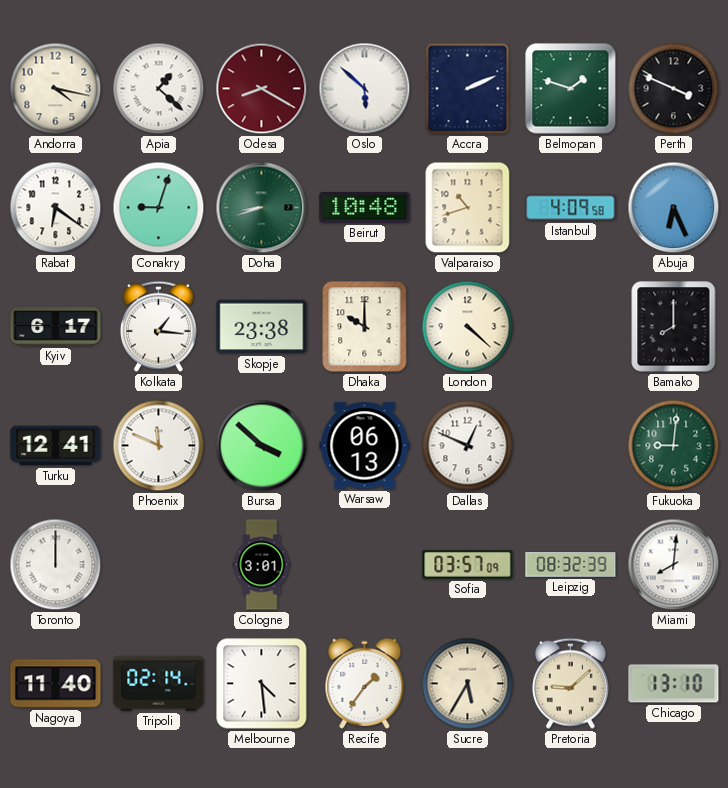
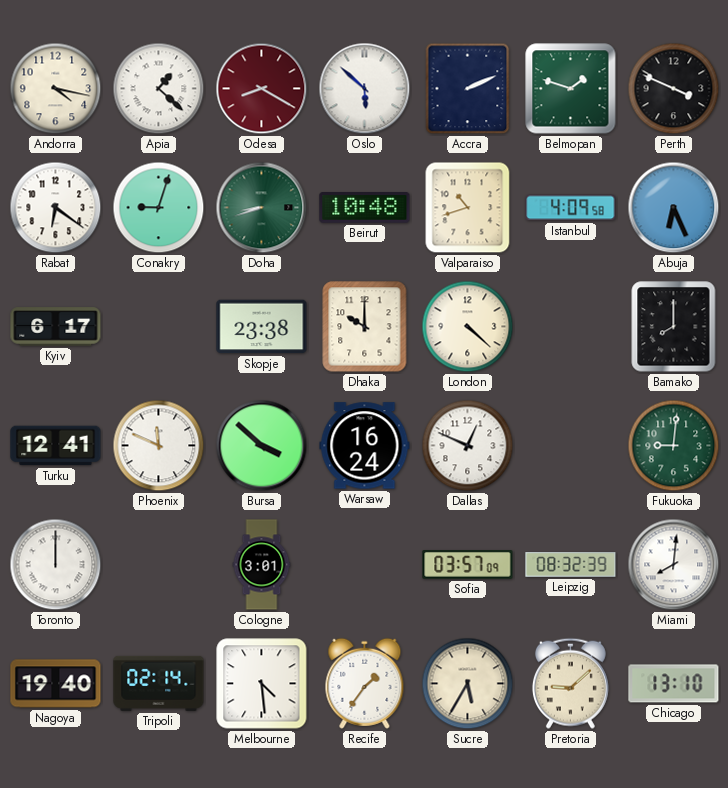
Kolkata: 1:16 -> none
Warsaw: 06:13 -> 16:24
Nagoya: 11:40 -> 19:40
